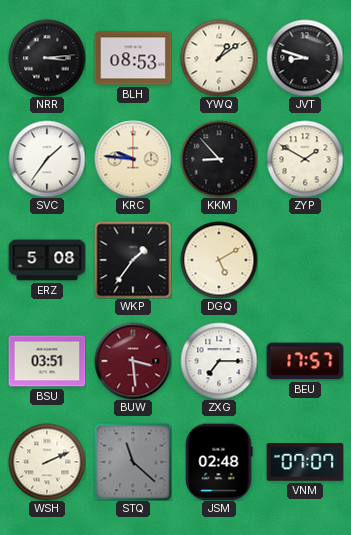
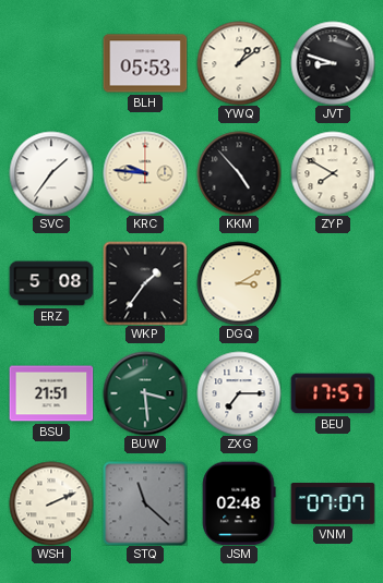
NRR: 3:14 -> none
BLH: 08:53 -> 05:53
KKM: 8:53 -> 4:53
ZYP: 1:50 -> 7:50
DGQ: 5:10 -> 3:10
BSU: 03:51 -> 21:51
BUW dial: burgundy -> green
